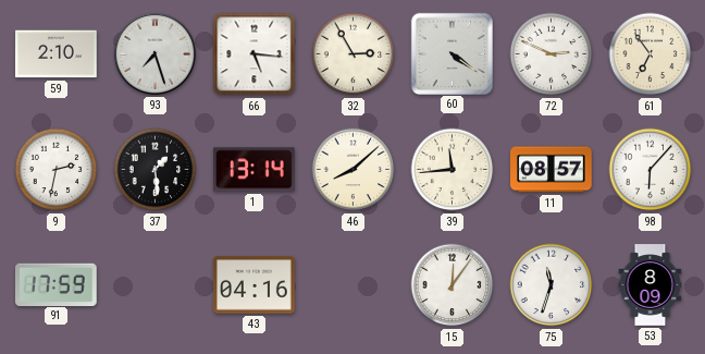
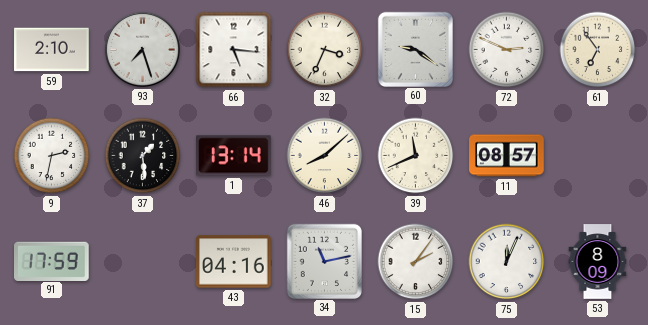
32: 2:55 -> 3:34
60: 4:21 -> 9:21
39: 11:44 -> 11:41
98: 6:07 -> none
34: none -> 11:13
15: 12:06 -> 2:06
75: 11:33 -> 12:04
